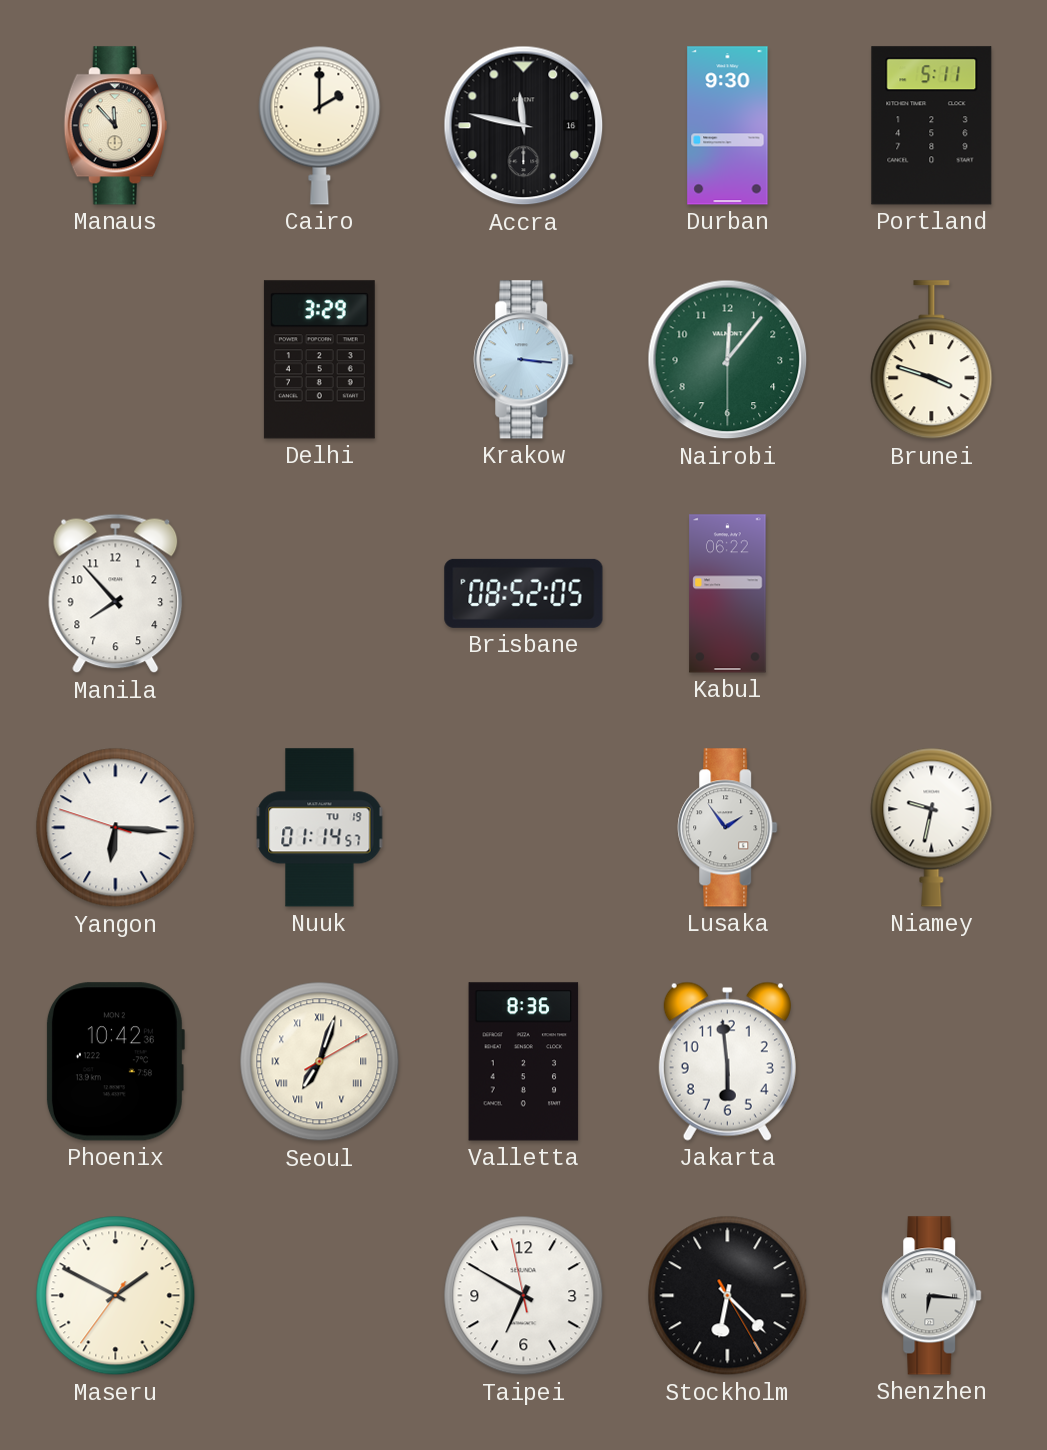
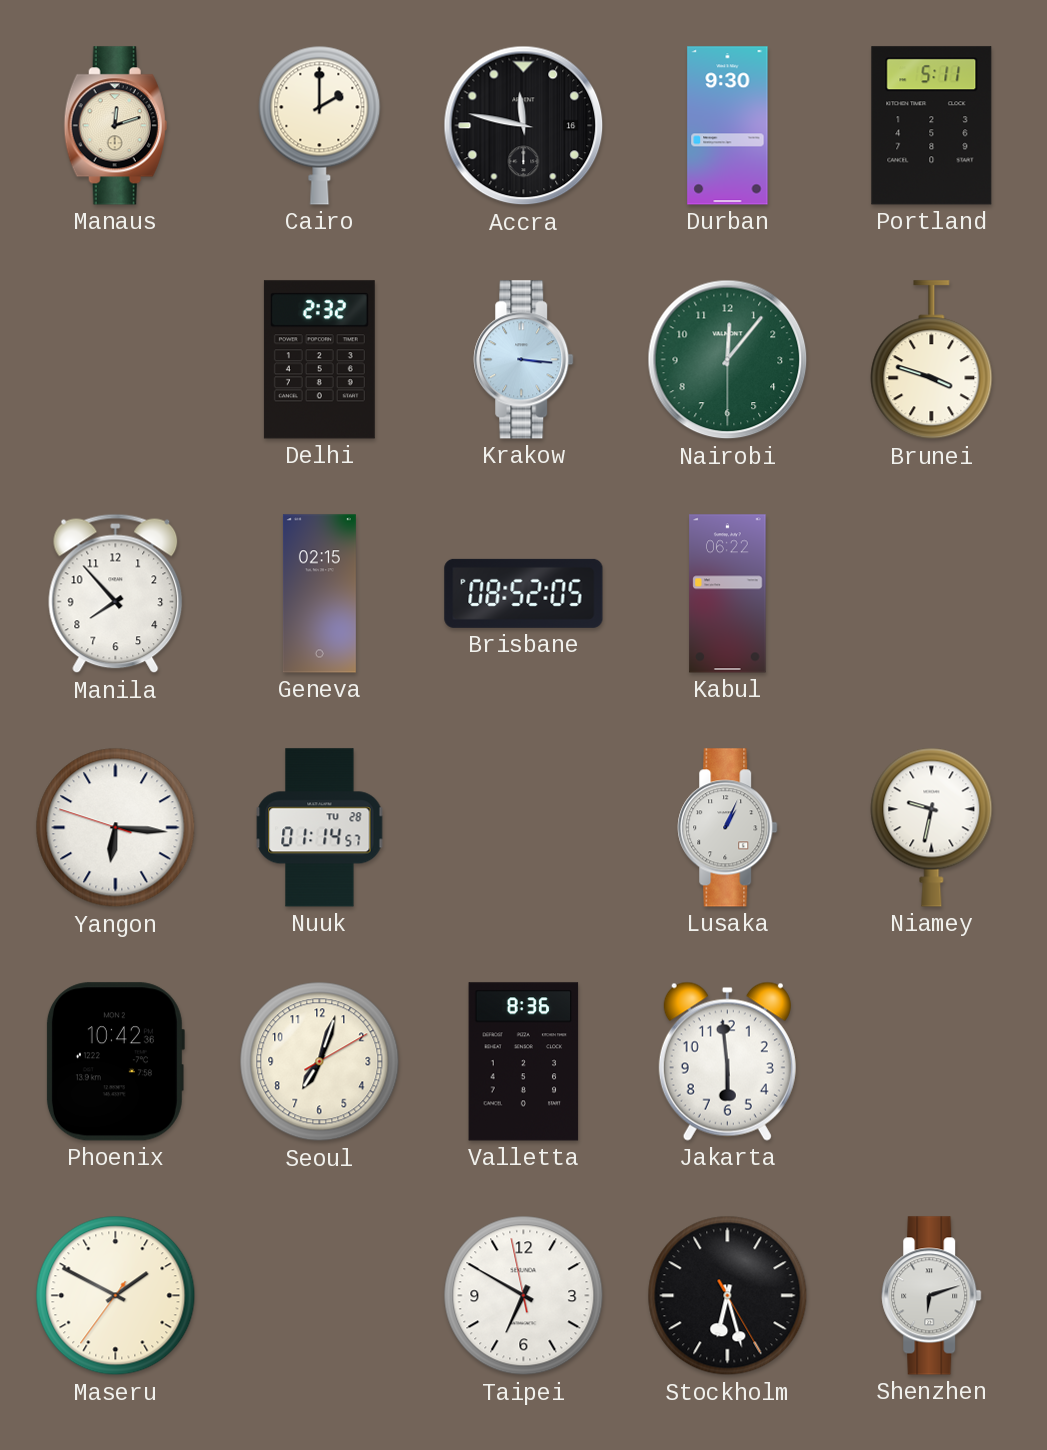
Manaus: 11:53 -> 12:12
Delhi: 3:29 -> 2:32
Geneva: none -> 02:15
Nuuk date: TU 19 -> TU 28
Lusaka: 1:54 -> 1:04
Seoul numerals: Roman -> Arabic
Stockholm: 6:22 -> 6:27
Shenzhen: 6:16 -> 6:12
